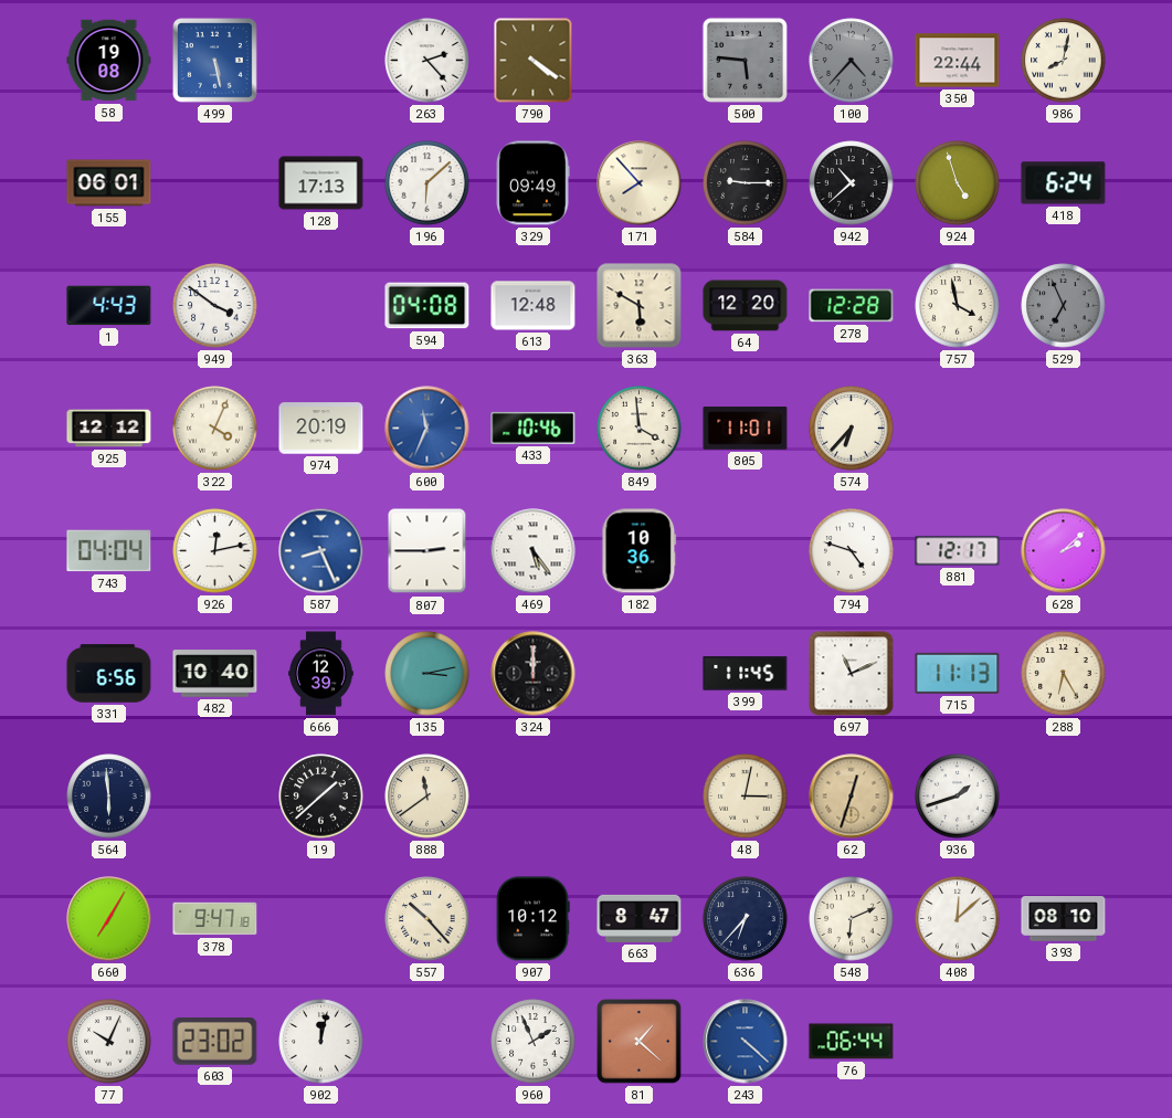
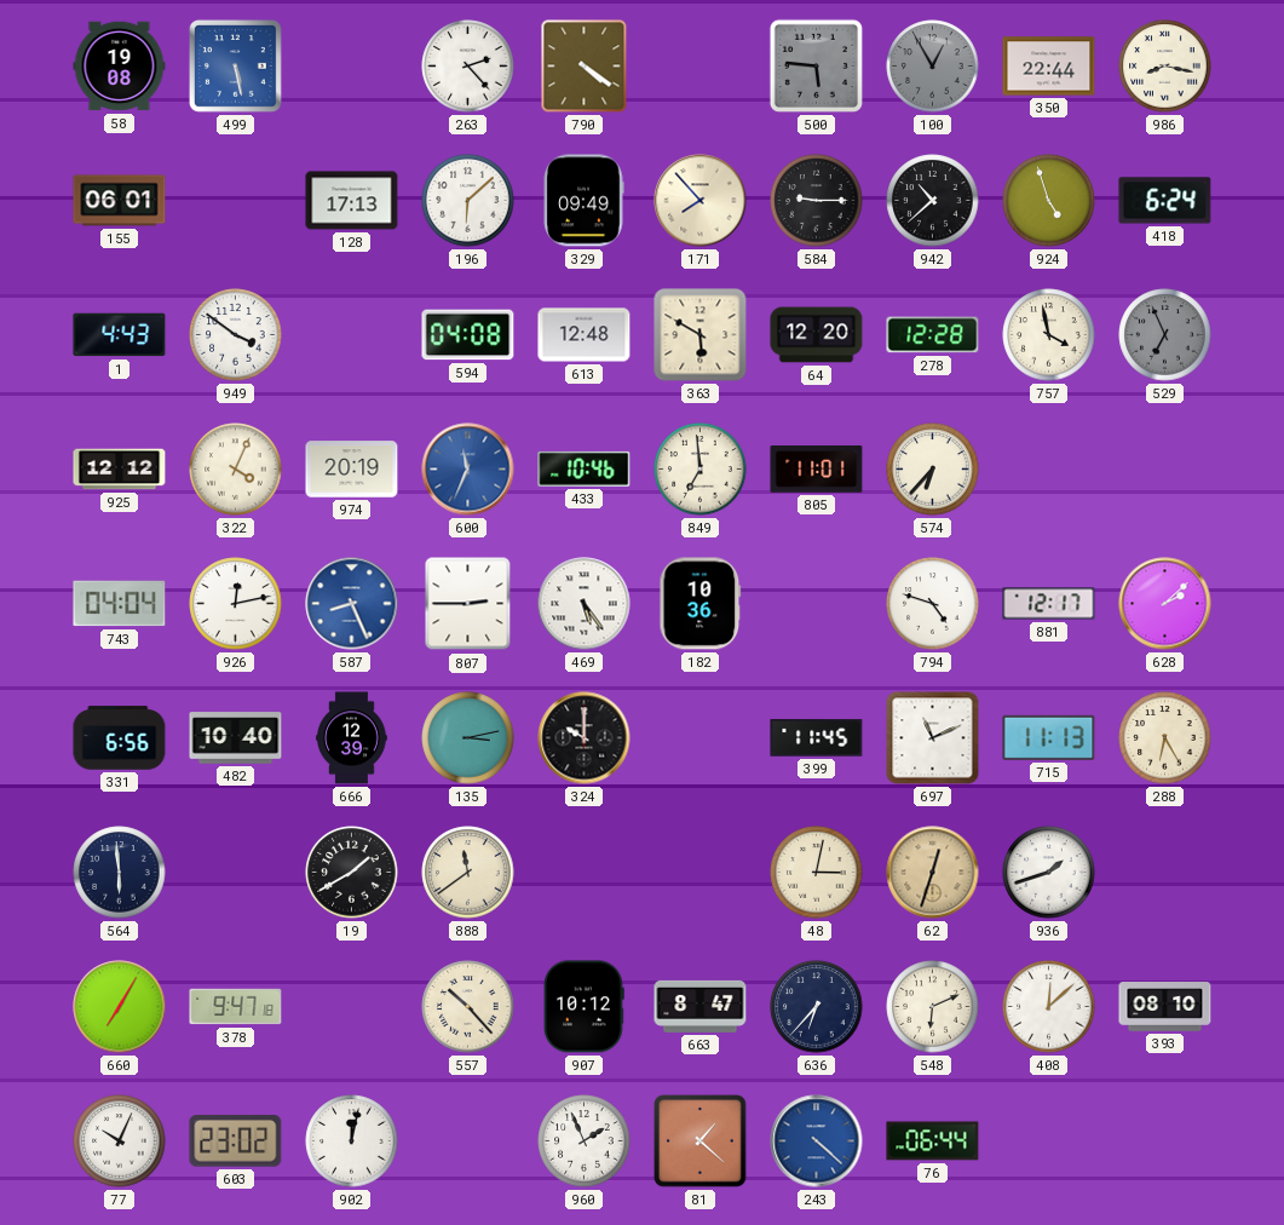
100: 4:37 -> 12:55
986: 8:02 -> 8:17
849: 3:59 -> 6:59
324: 12:00 -> 10:00
19: 1:38 -> 1:40
